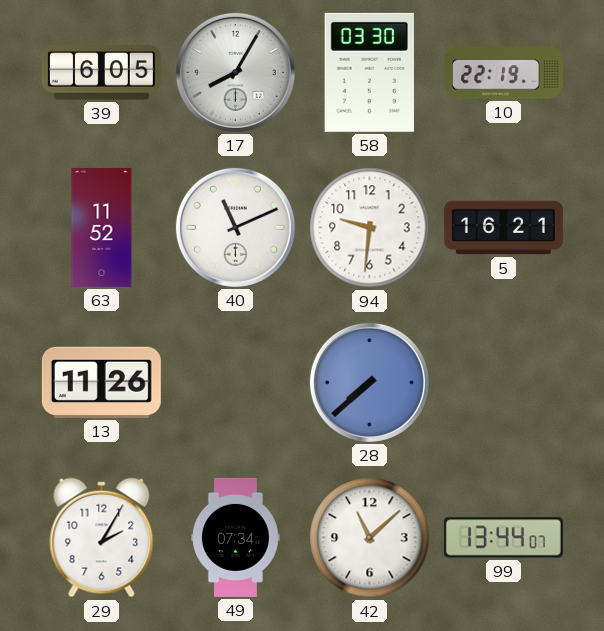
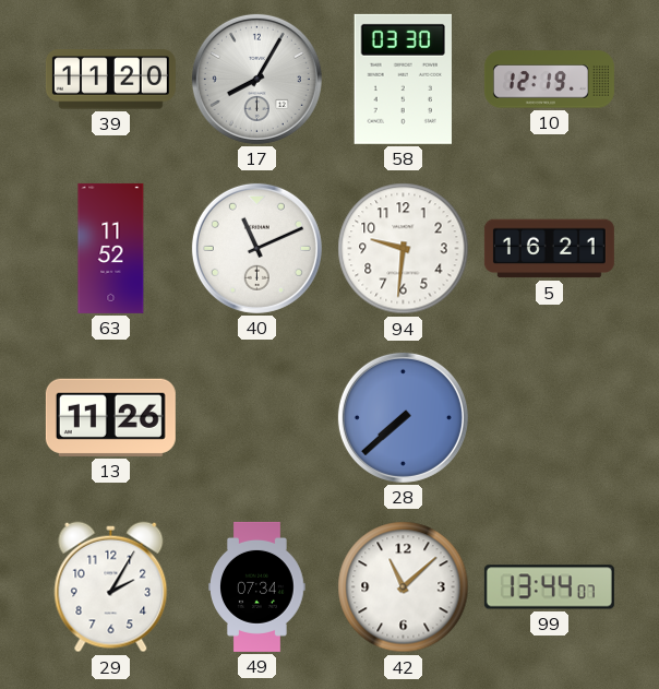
39: 6:05 -> 11:20
10: 22:19 -> 12:19
